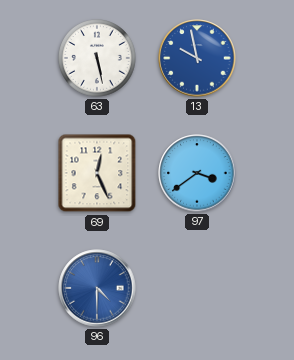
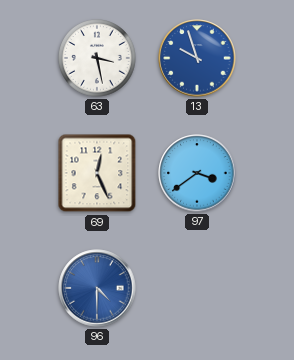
63: 5:28 -> 3:28
13: 9:58 -> 9:57
